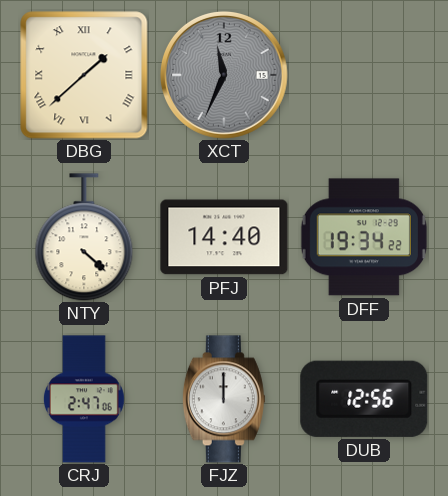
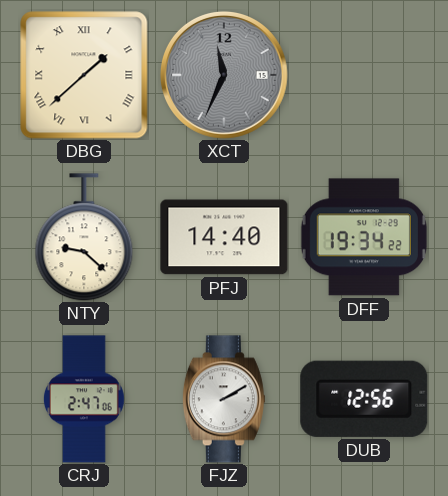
NTY: 4:22 -> 9:22
FJZ: 12:00 -> 2:10
